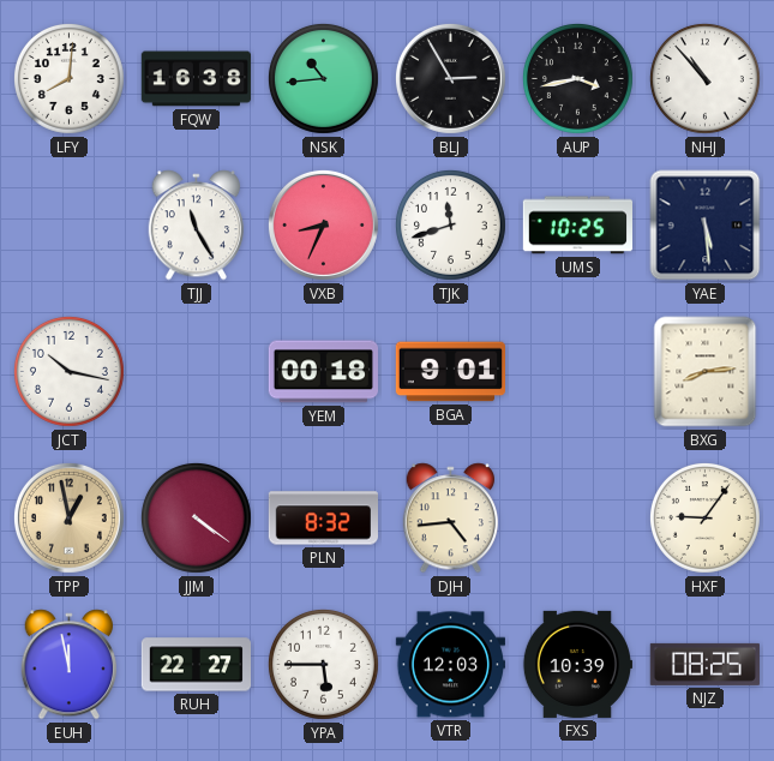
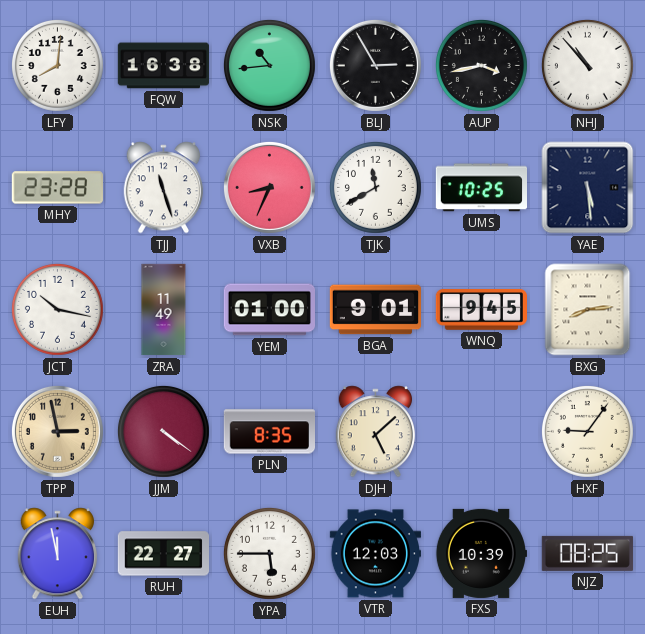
MHY: none -> 23:28
TJJ: 11:25 -> 11:27
TJK: 11:42 -> 11:40
ZRA: none -> 11:49
YEM: 00:18 -> 01:00
WNQ: none -> 9:45
TPP: 12:58 -> 2:58
PLN: 8:32 -> 8:35
DJH: 4:44 -> 5:08
